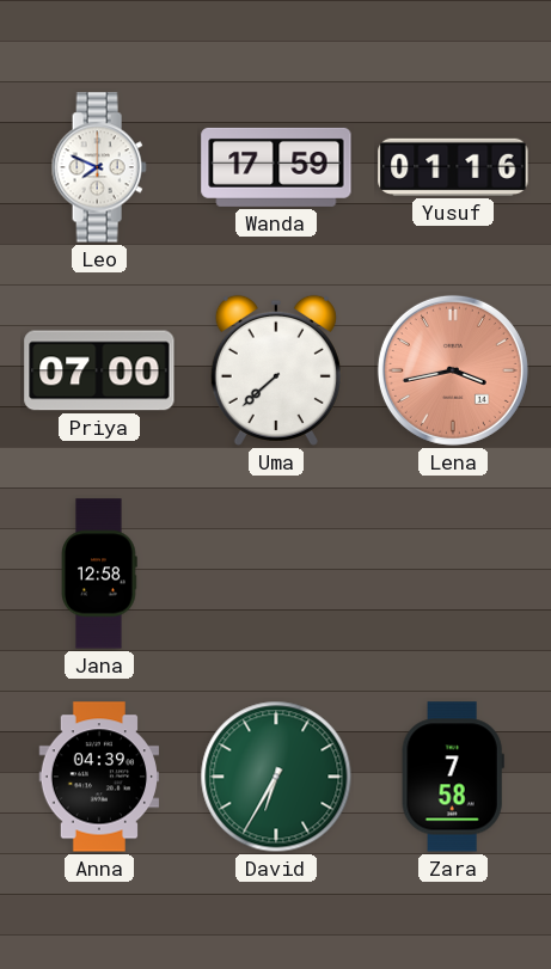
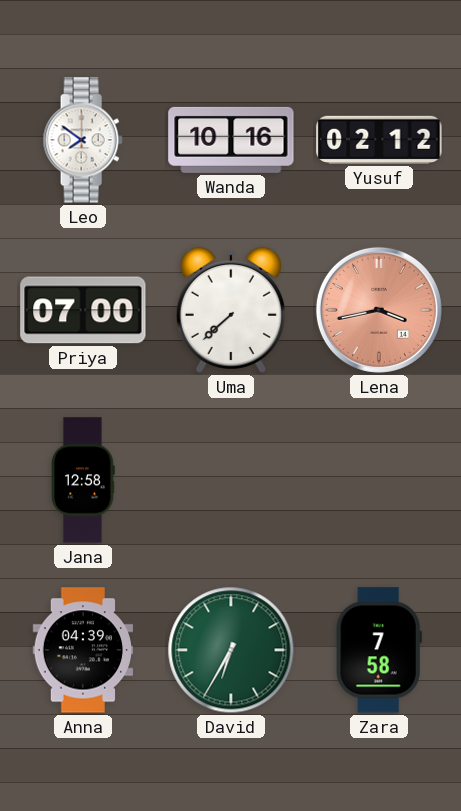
Leo: 7:49 -> 7:51
Wanda: 17:59 -> 10:16
Yusuf: 01:16 -> 02:12
